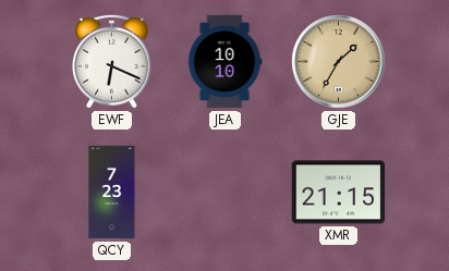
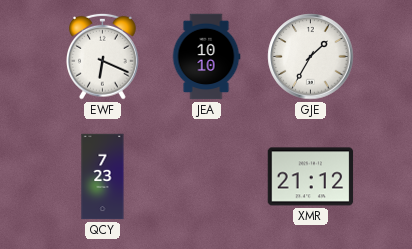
GJE dial: champagne -> white
XMR: 21:15 -> 21:12
